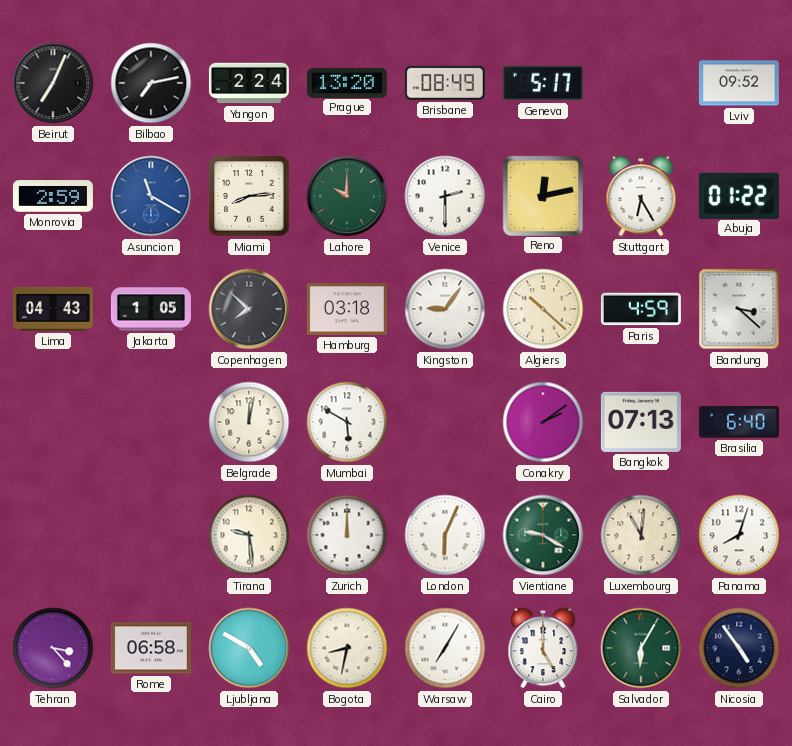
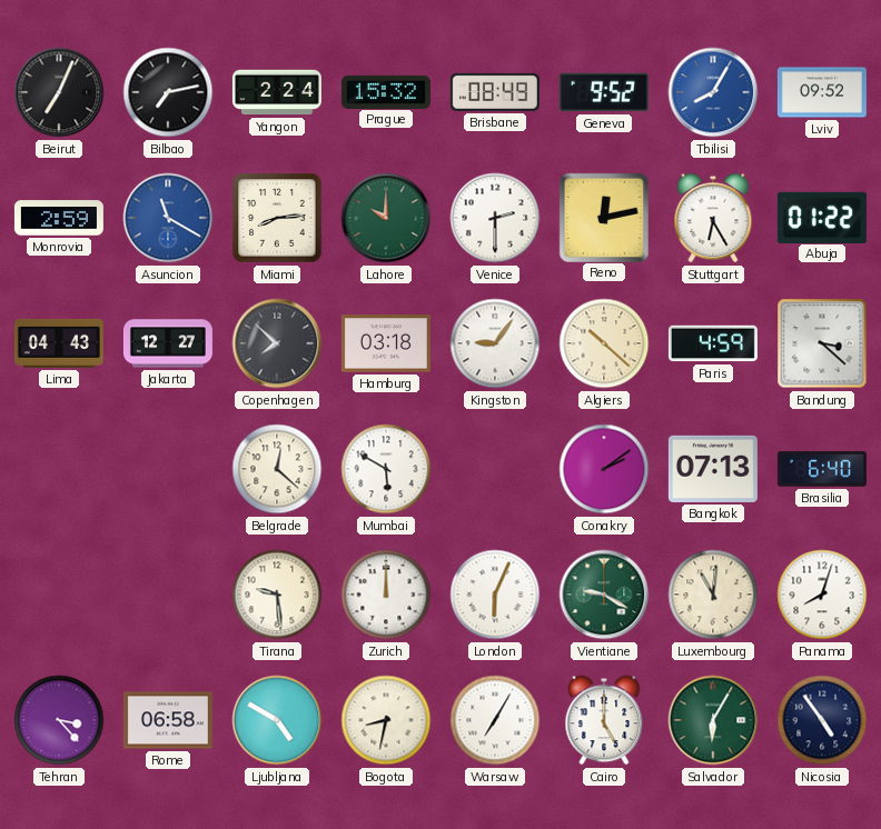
Prague: 13:20 -> 15:32
Geneva: 5:17 -> 9:52
Tbilisi: none -> 8:05
Jakarta: 1:05 -> 12:27
Belgrade: 12:02 -> 12:22
